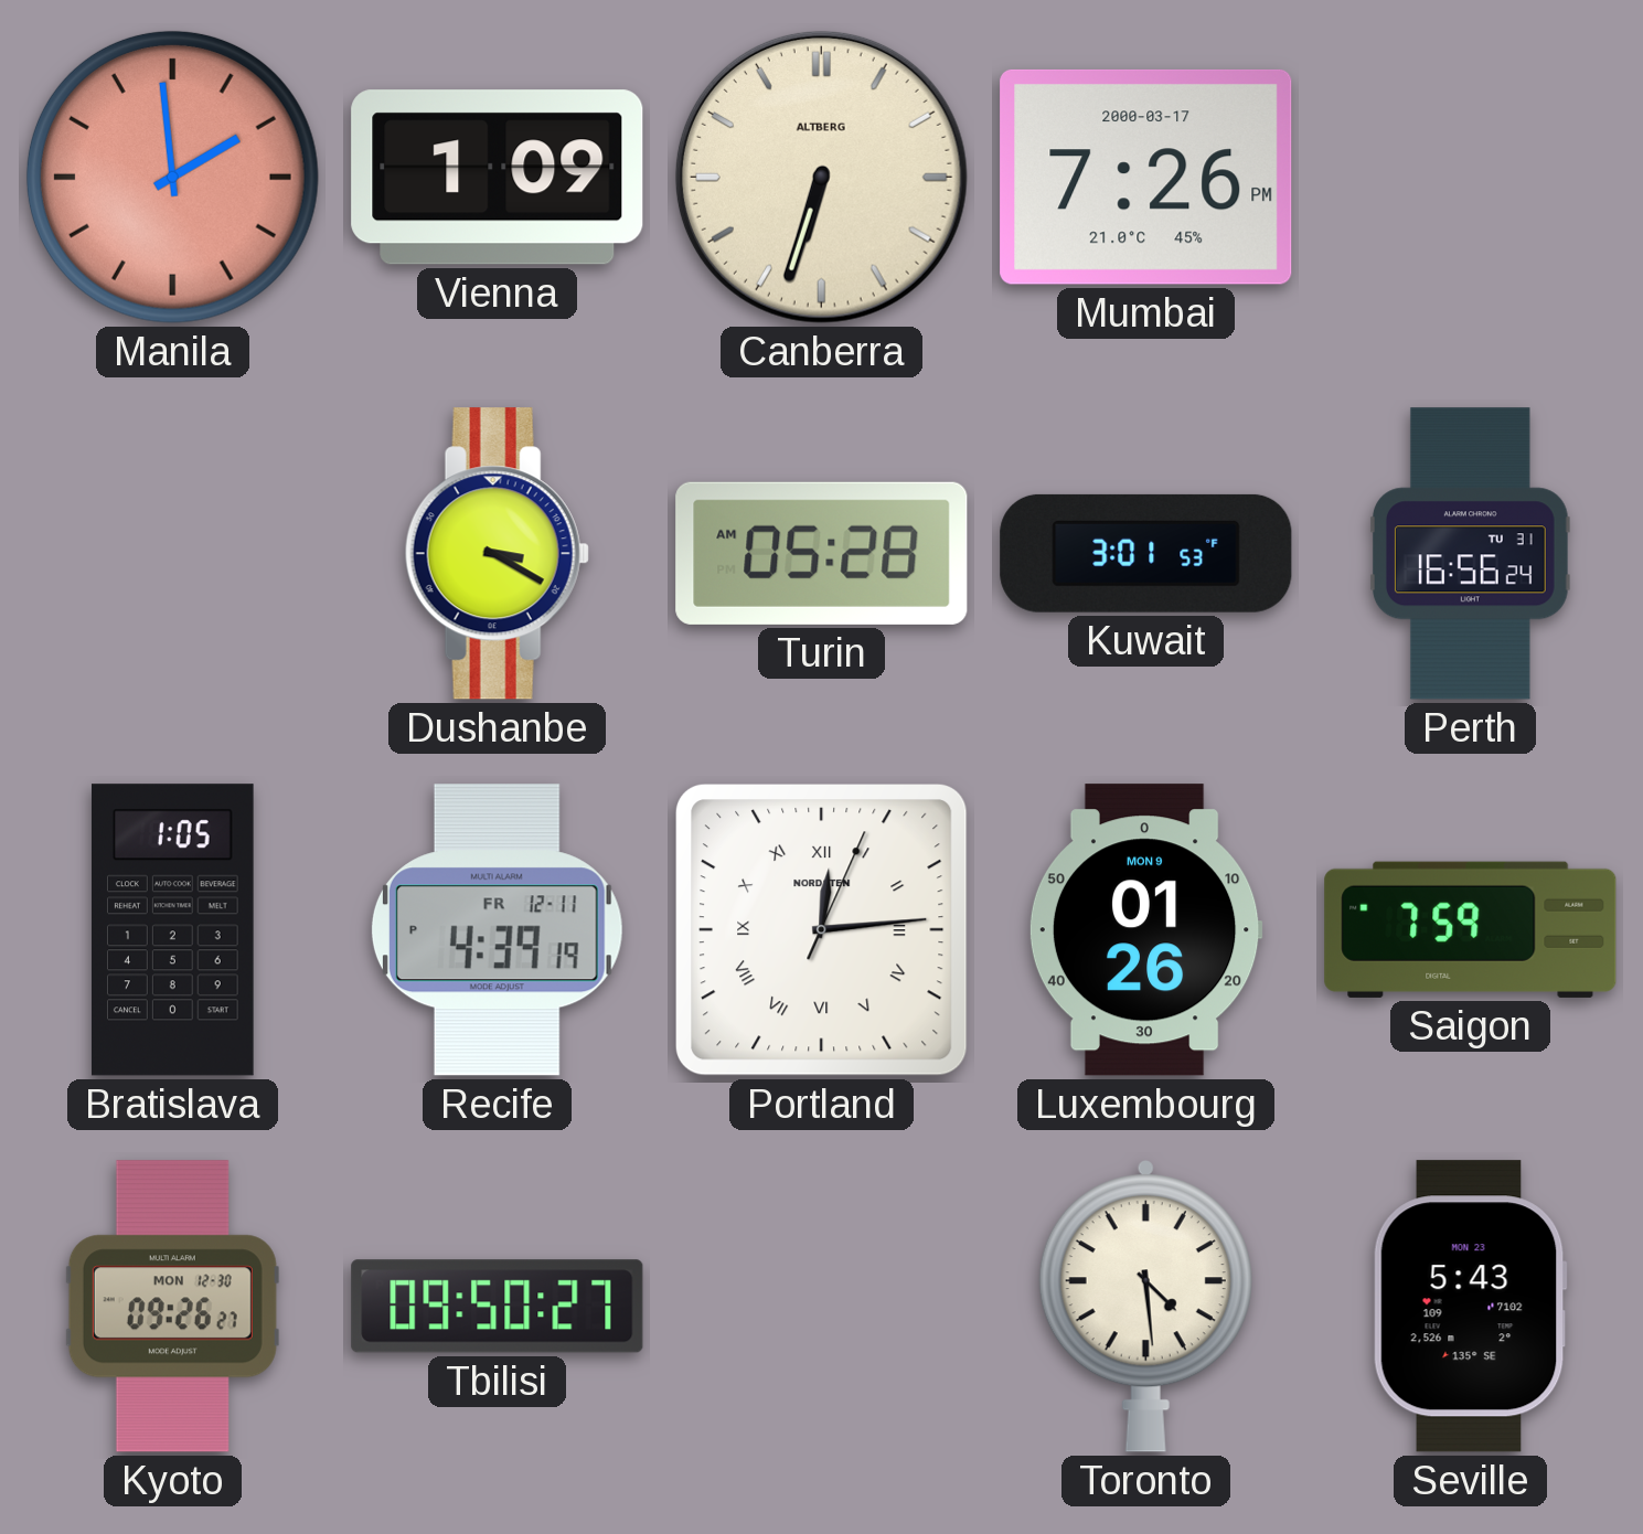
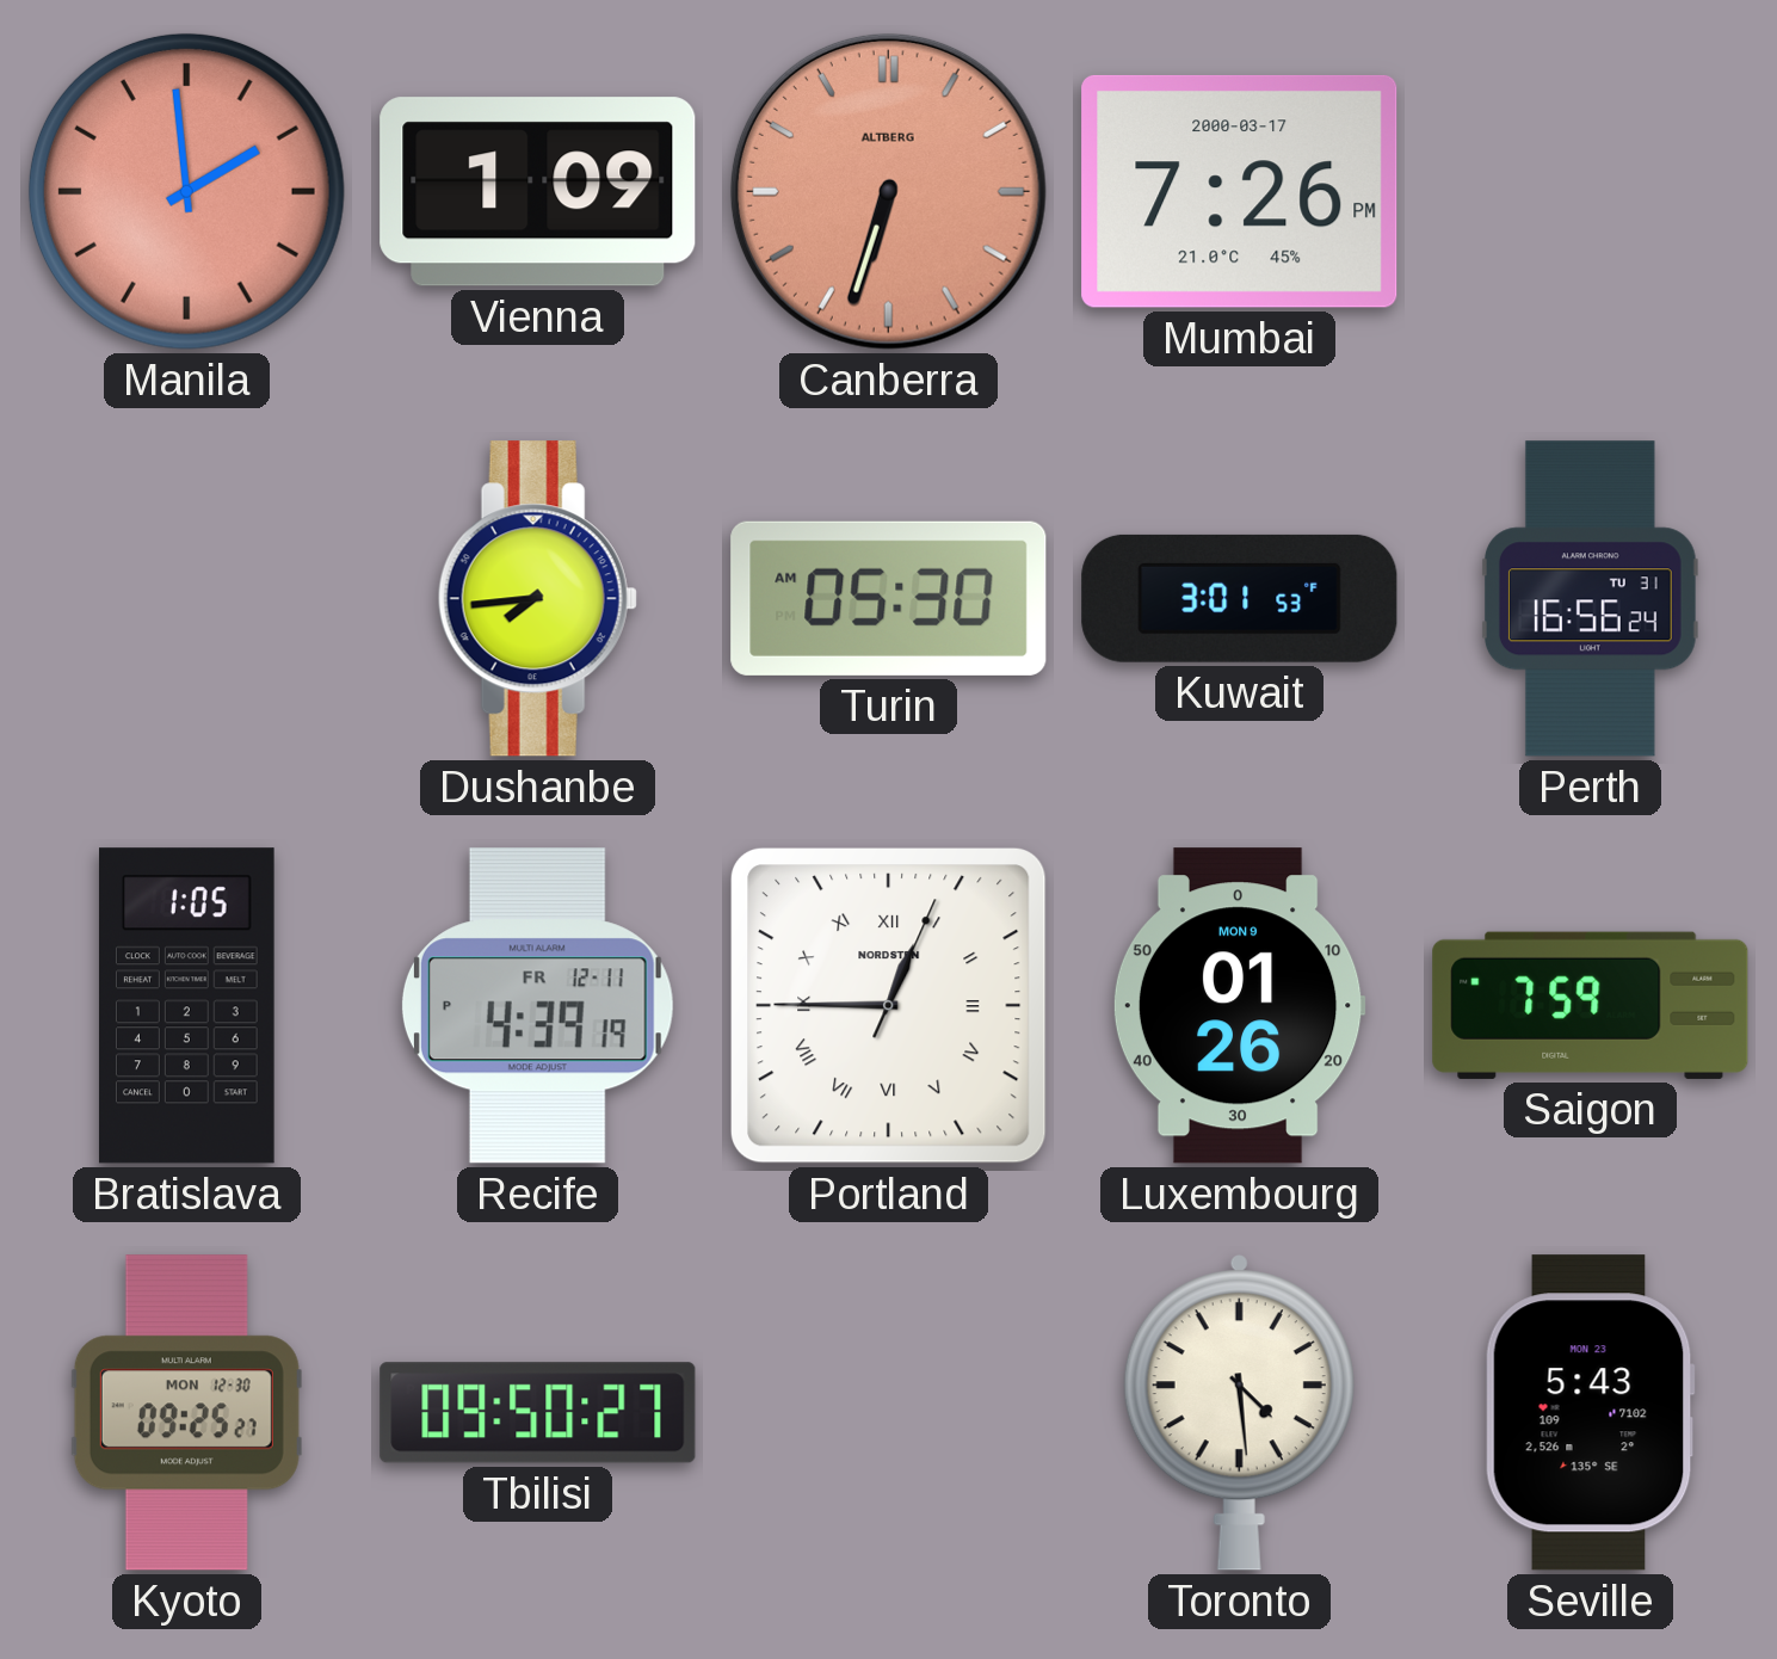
Canberra dial: cream -> salmon
Dushanbe: 3:20 -> 7:44
Turin: 05:28 -> 05:30
Portland: 12:14 -> 12:45
Kyoto: 09:26 -> 09:25
